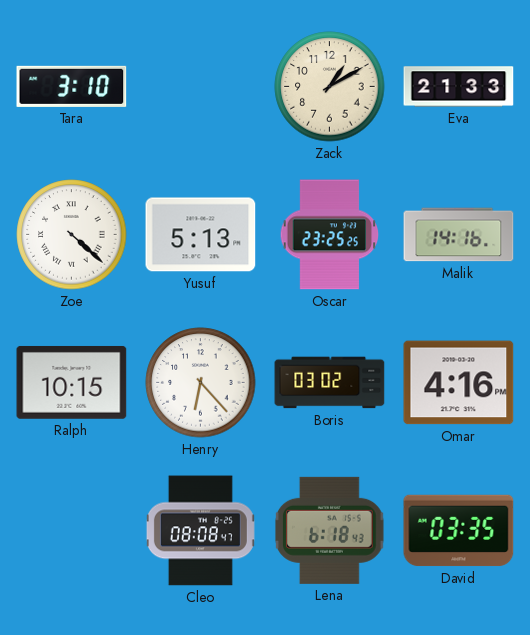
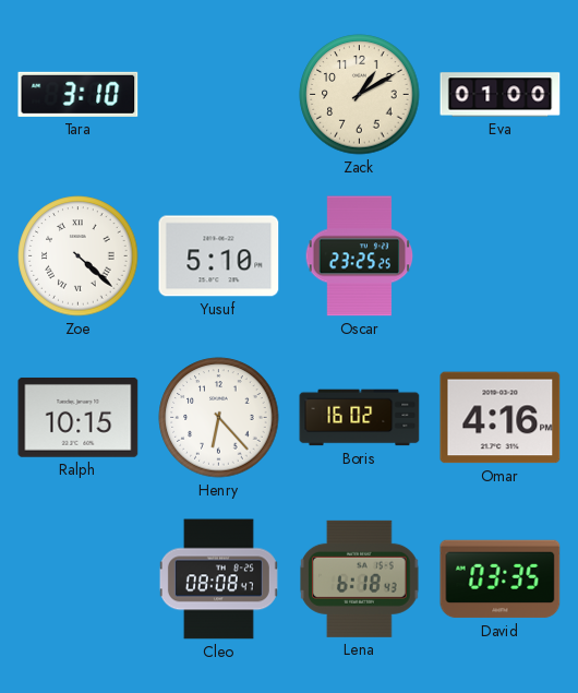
Eva: 21:33 -> 01:00
Yusuf: 5:13 -> 5:10
Malik: 14:16 -> none
Boris: 03:02 -> 16:02
